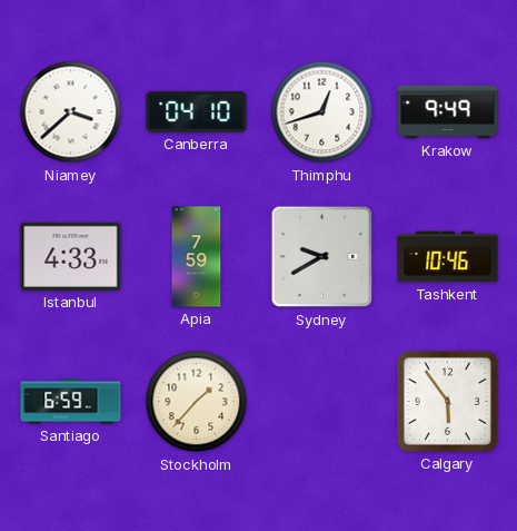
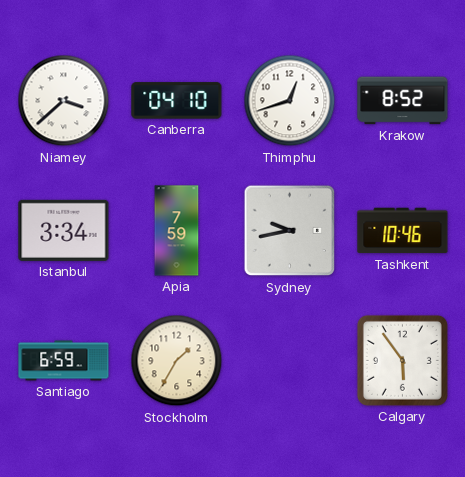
Krakow: 9:49 -> 8:52
Istanbul: 4:33 -> 3:34
Sydney: 9:40 -> 9:43
Stockholm: 1:37 -> 1:35
